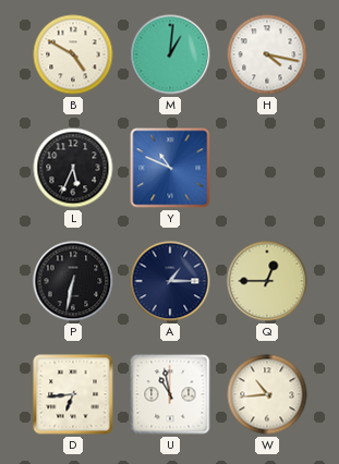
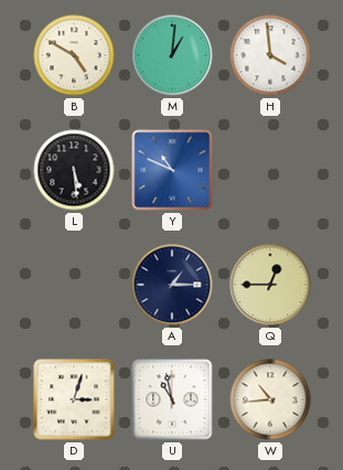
H: 4:17 -> 3:59
L: 5:34 -> 5:29
P: 6:32 -> none
D: 6:44 -> 3:03
